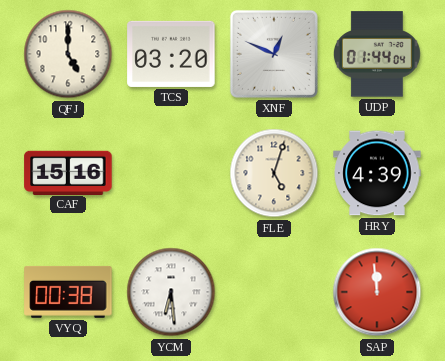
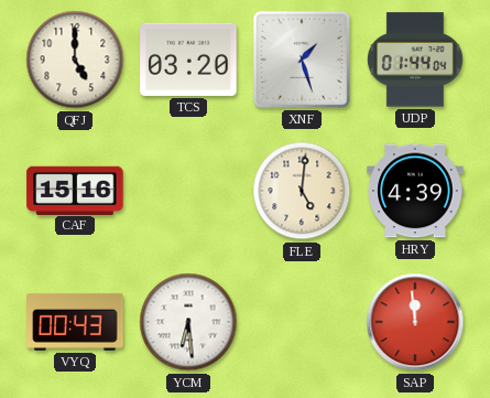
XNF: 12:49 -> 1:27
FLE: 5:03 -> 5:01
VYQ: 00:38 -> 00:43
